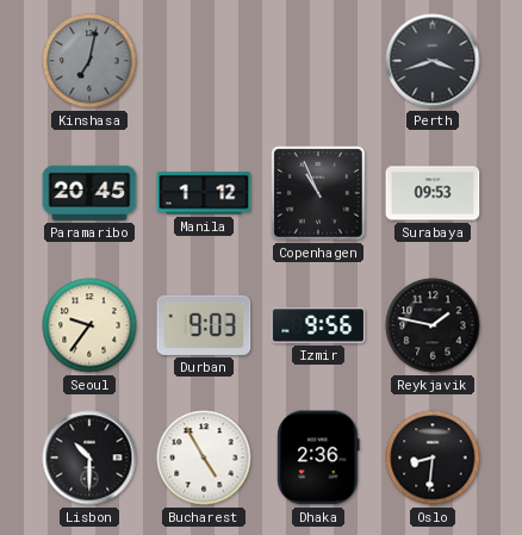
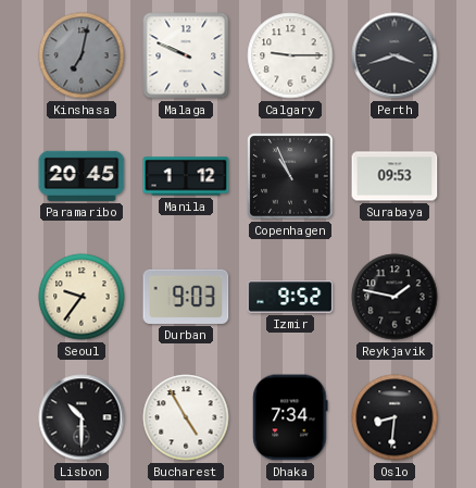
Malaga: none -> 9:49
Calgary: none -> 9:15
Izmir: 9:56 -> 9:52
Dhaka: 2:36 -> 7:34
